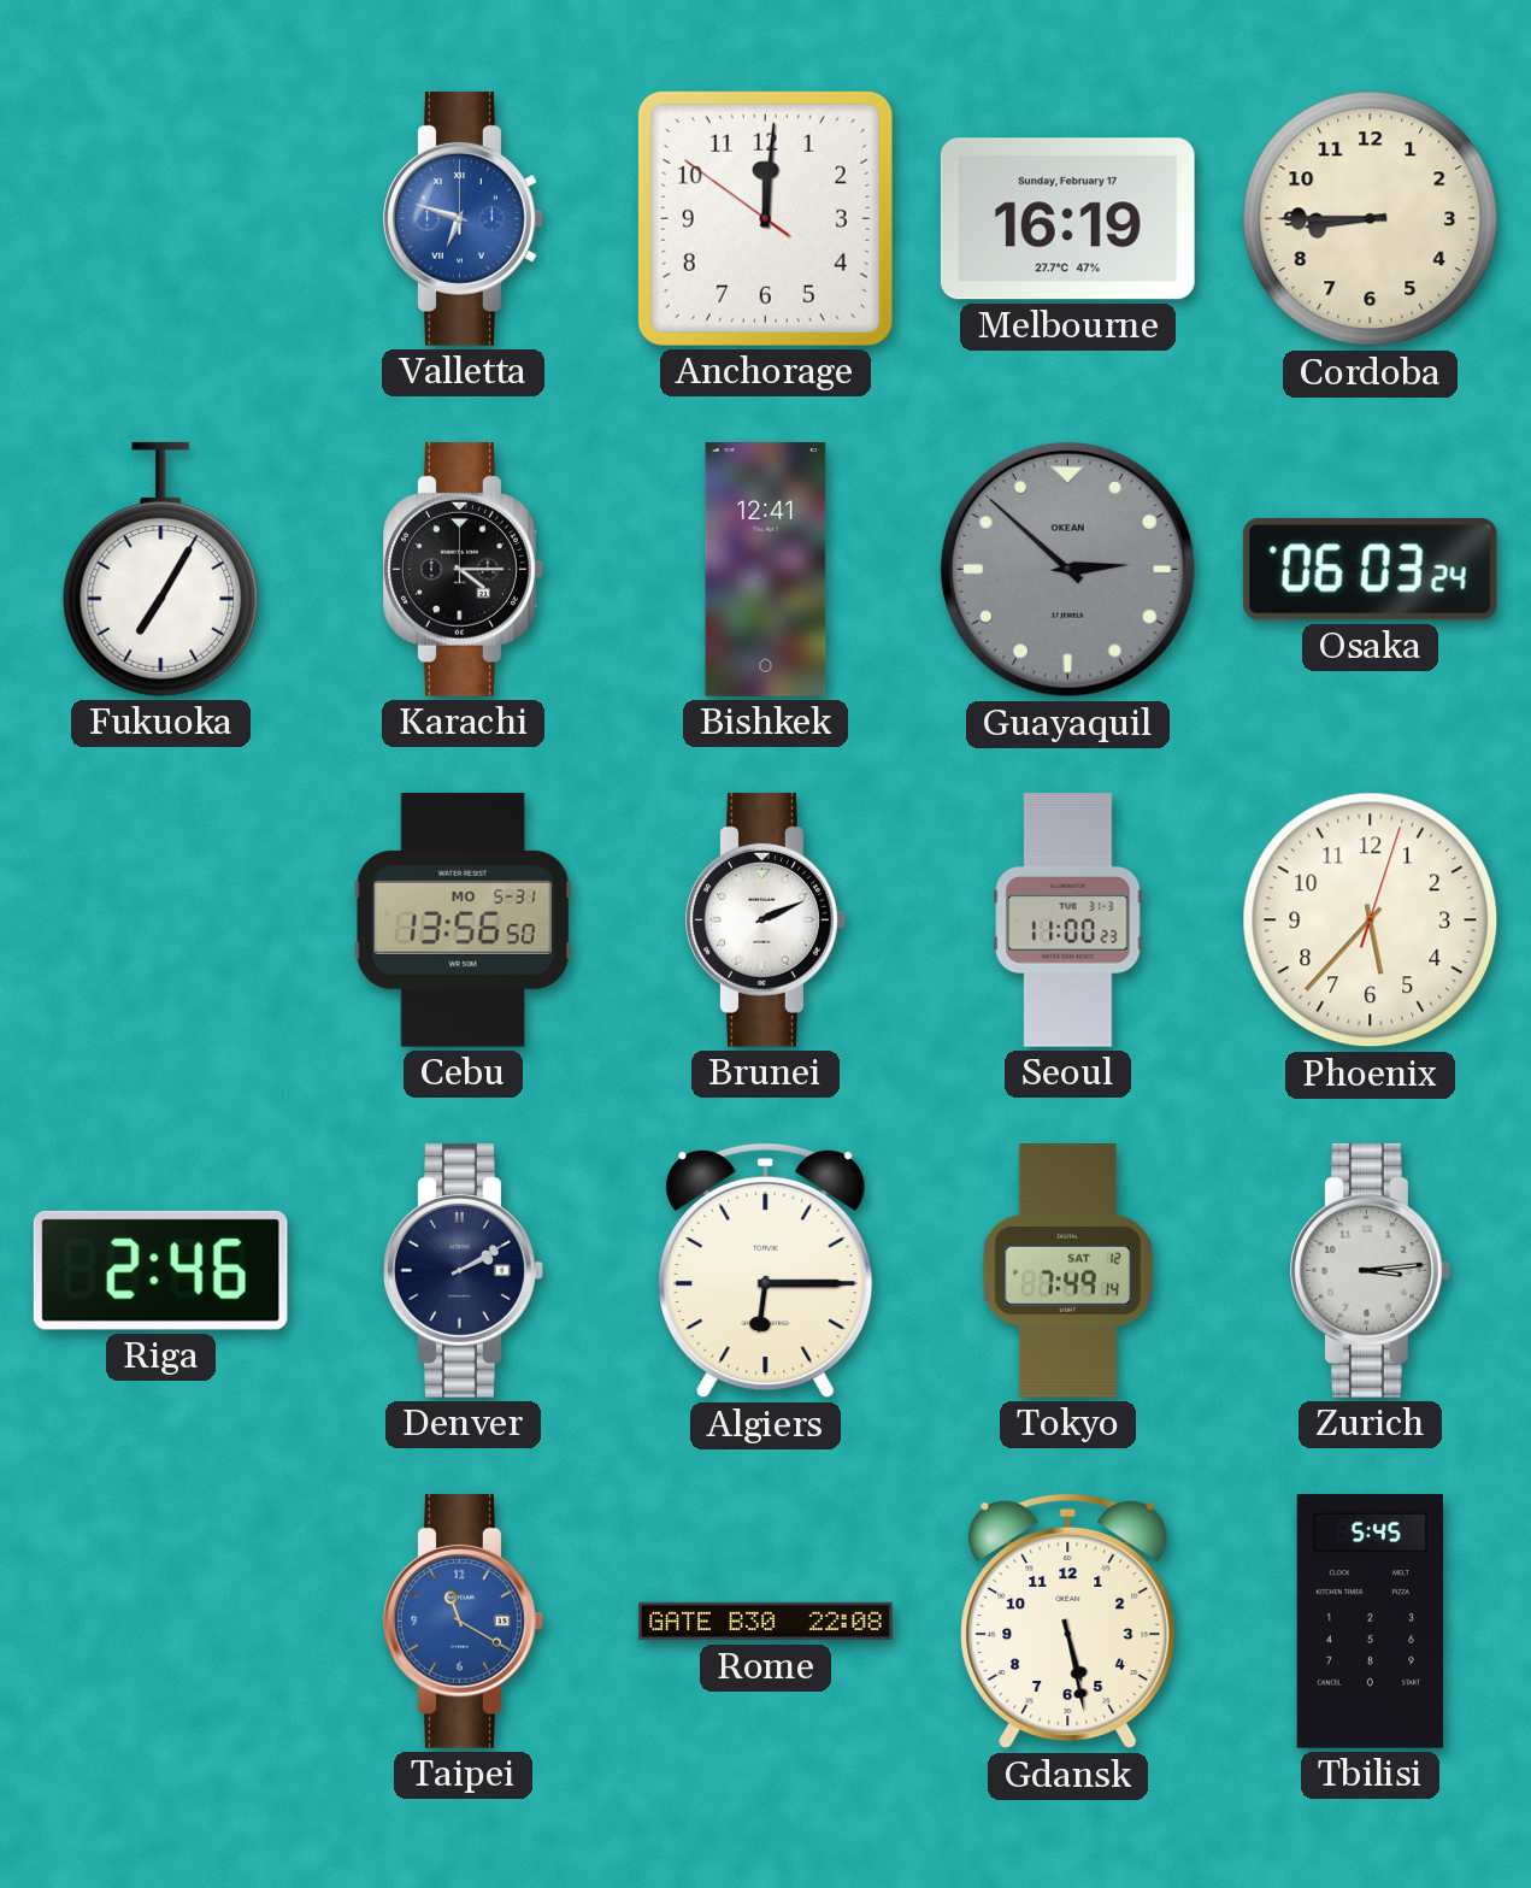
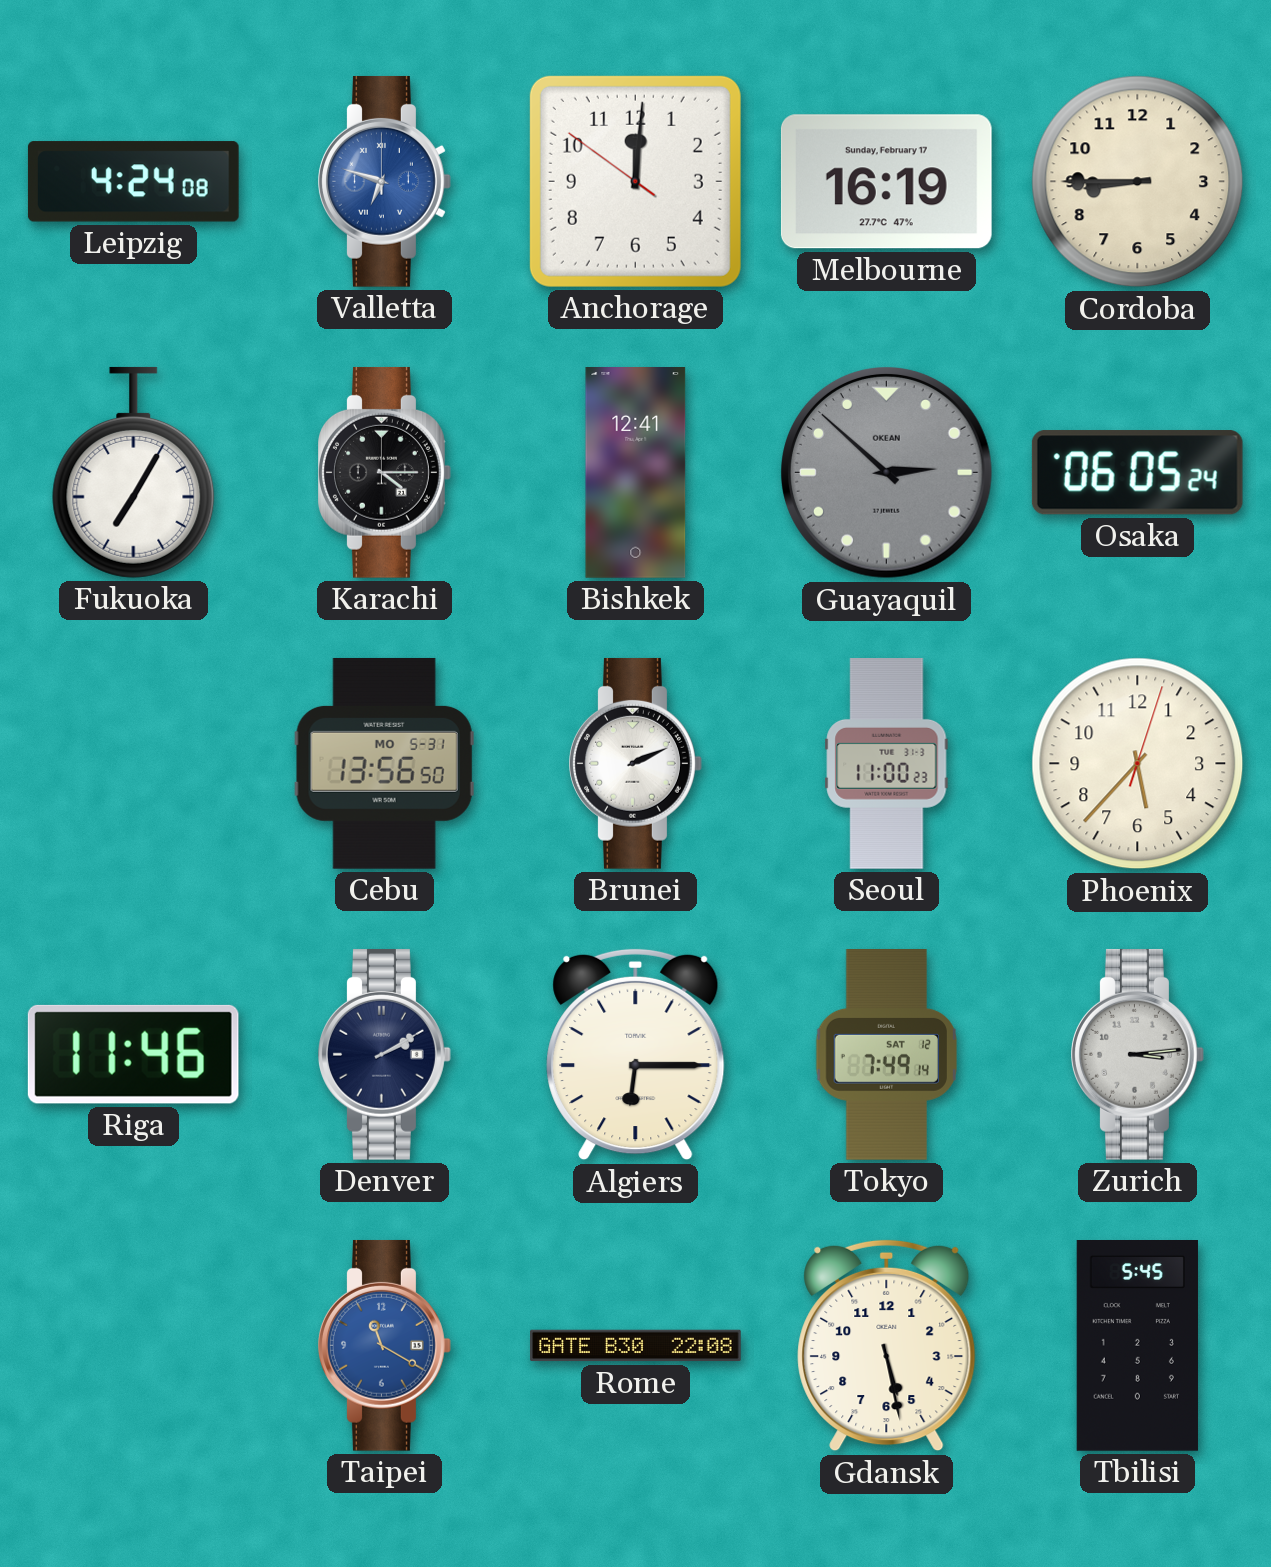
Leipzig: none -> 4:24
Osaka: 06:03 -> 06:05
Riga: 2:46 -> 11:46
